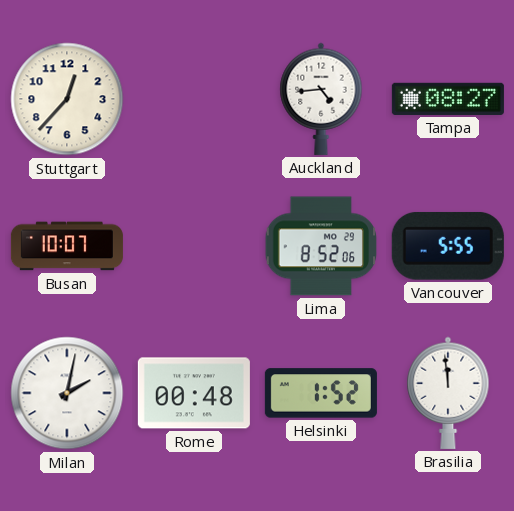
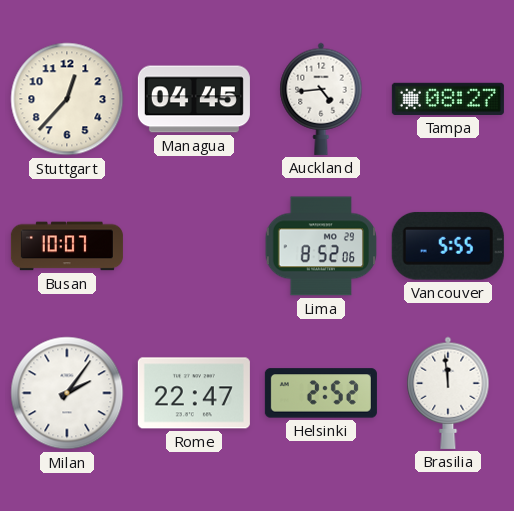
Managua: none -> 04:45
Milan: 2:02 -> 2:06
Rome: 00:48 -> 22:47
Helsinki: 1:52 -> 2:52
